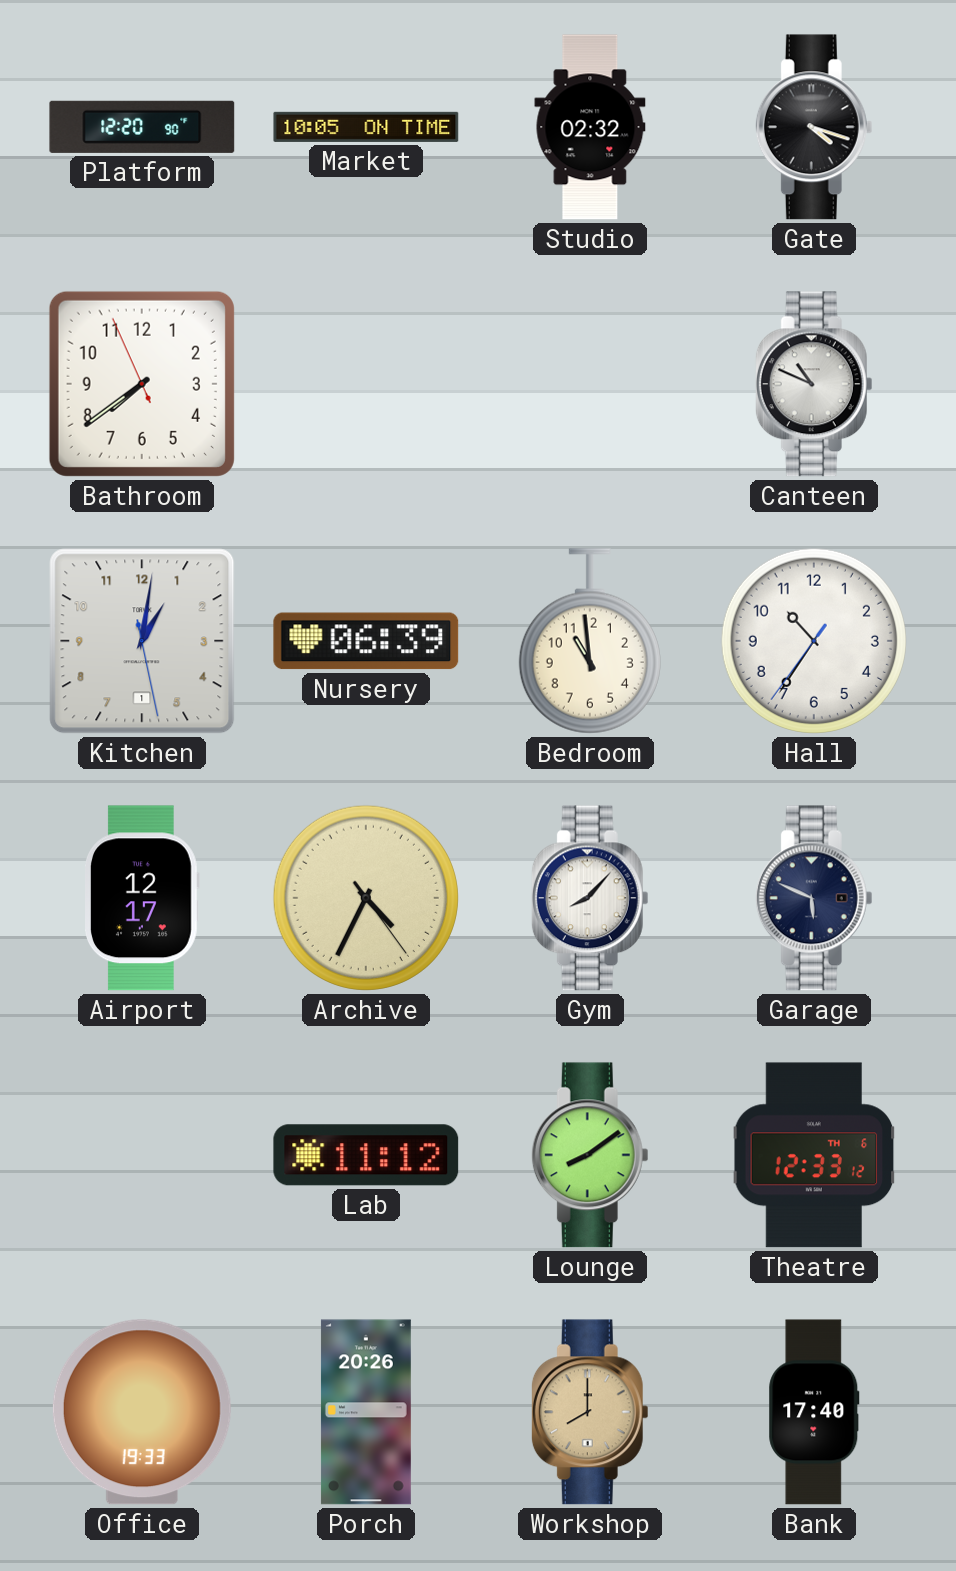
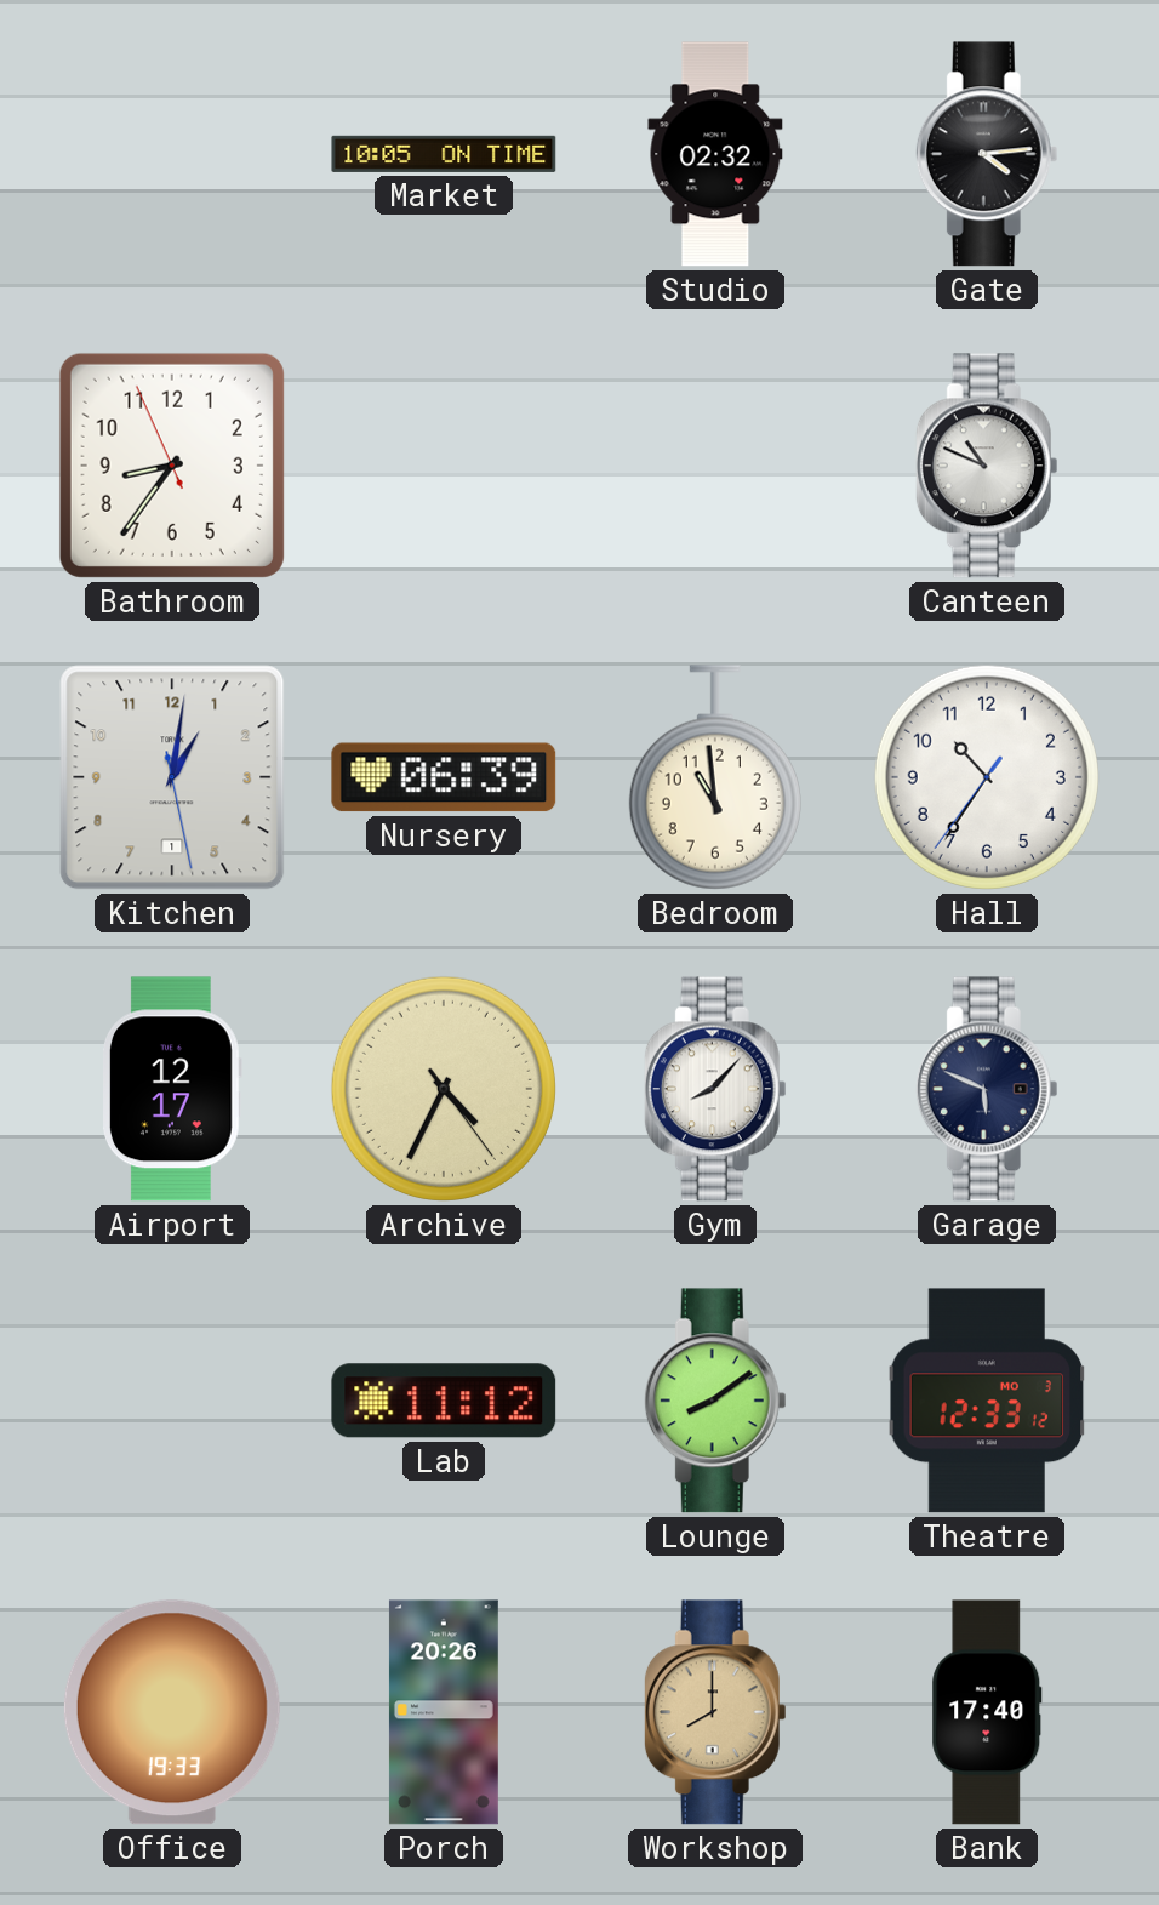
Platform: 12:20 -> none
Gate: 4:18 -> 4:14
Bathroom: 7:38 -> 8:35
Theatre date: TH 6 -> MO 3
